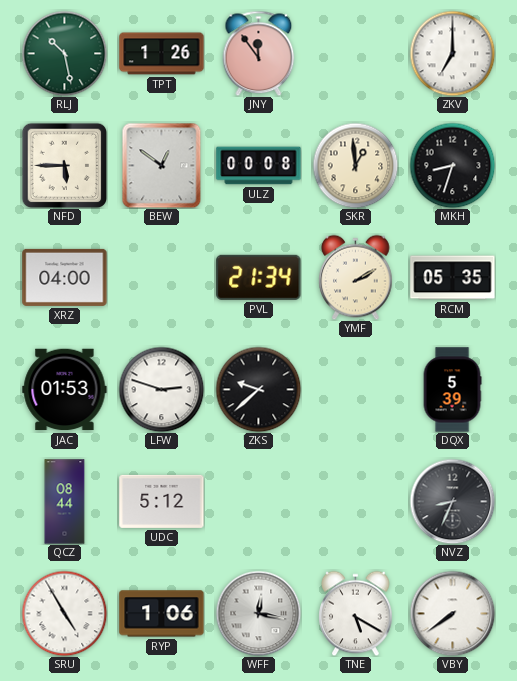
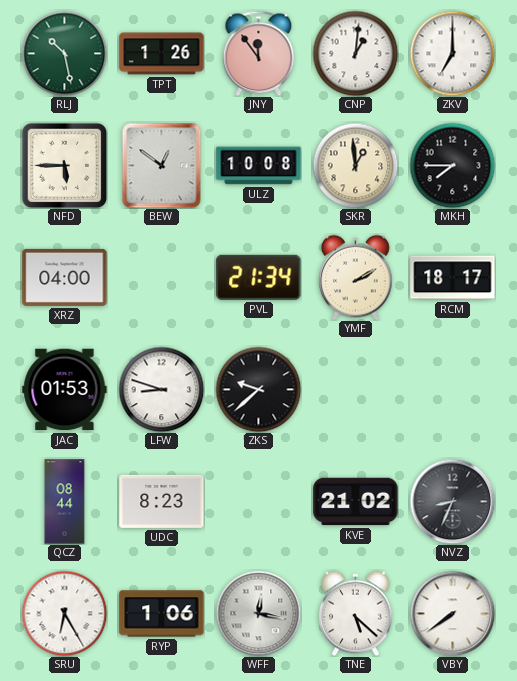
CNP: none -> 1:01
ULZ: 00:08 -> 10:08
MKH: 8:33 -> 7:45
RCM: 05:35 -> 18:17
LFW: 2:48 -> 8:48
DQX: 5:39 -> none
UDC: 5:12 -> 8:23
KVE: none -> 21:02
SRU: 4:55 -> 6:25
TNE: 5:20 -> 5:22
